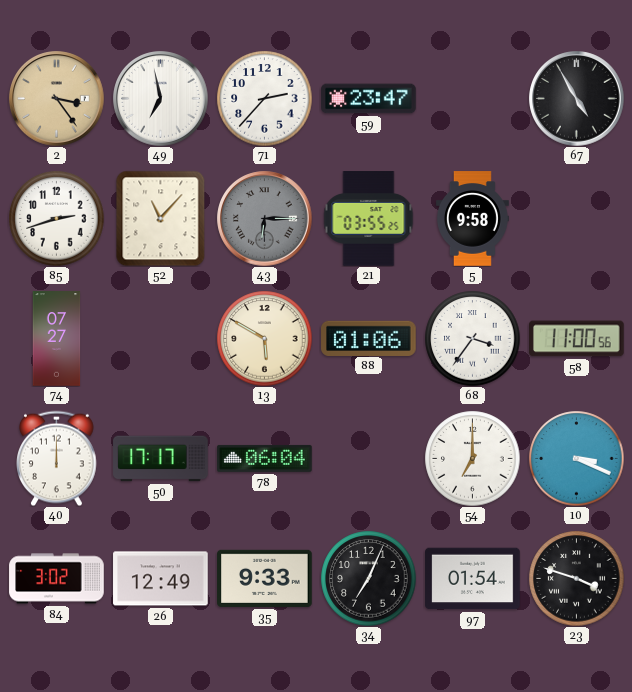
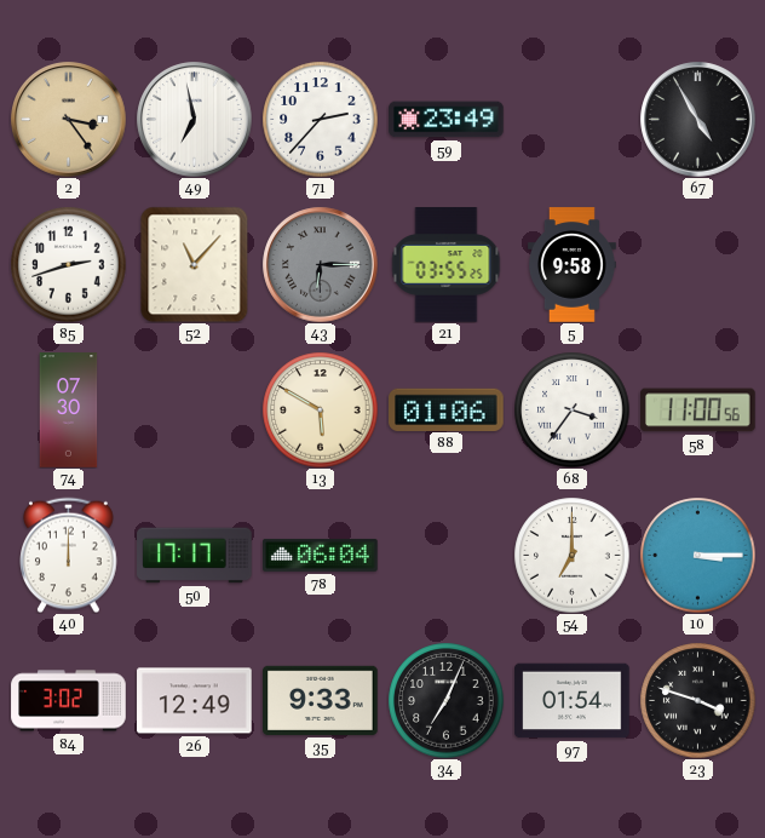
59: 23:47 -> 23:49
74: 07:27 -> 07:30
10: 3:19 -> 3:15
